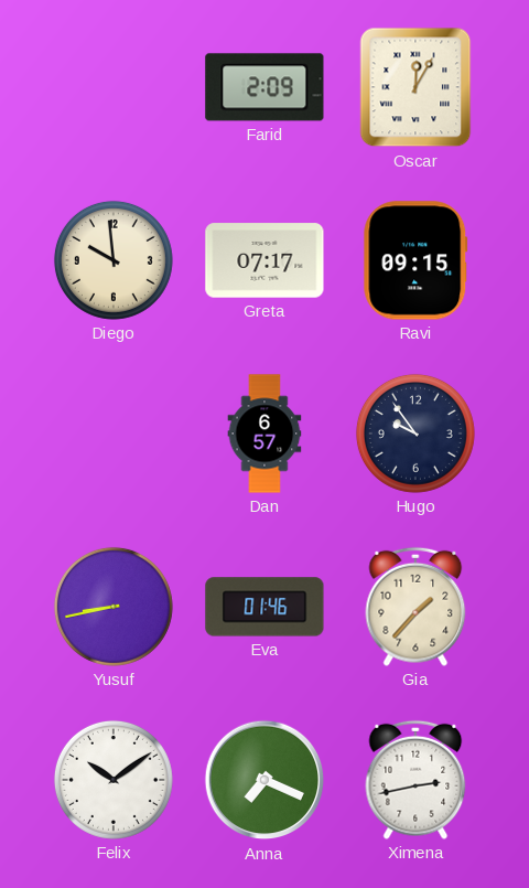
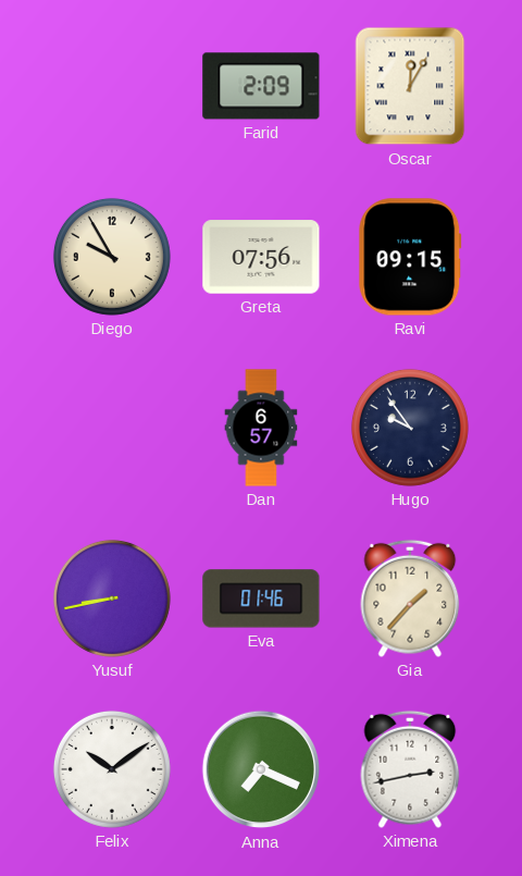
Diego: 9:59 -> 9:55
Greta: 07:17 -> 07:56
